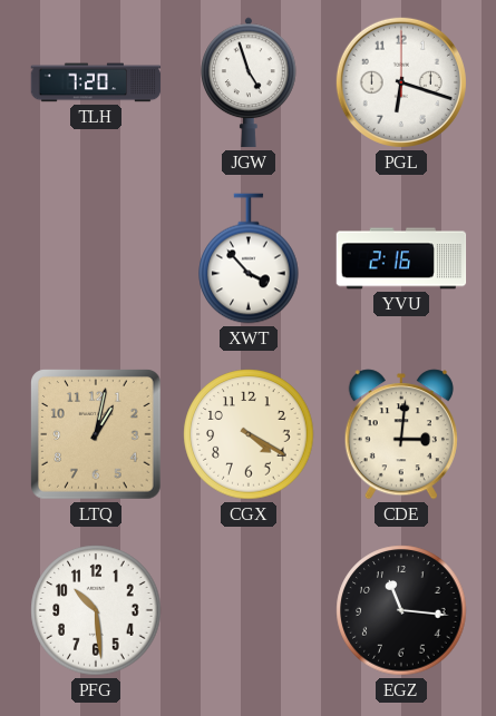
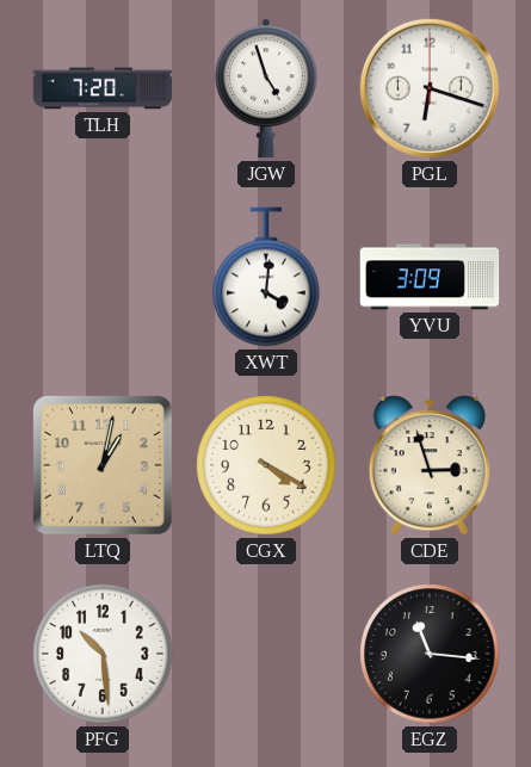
XWT: 3:53 -> 4:01
YVU: 2:16 -> 3:09
CDE: 3:01 -> 2:57
